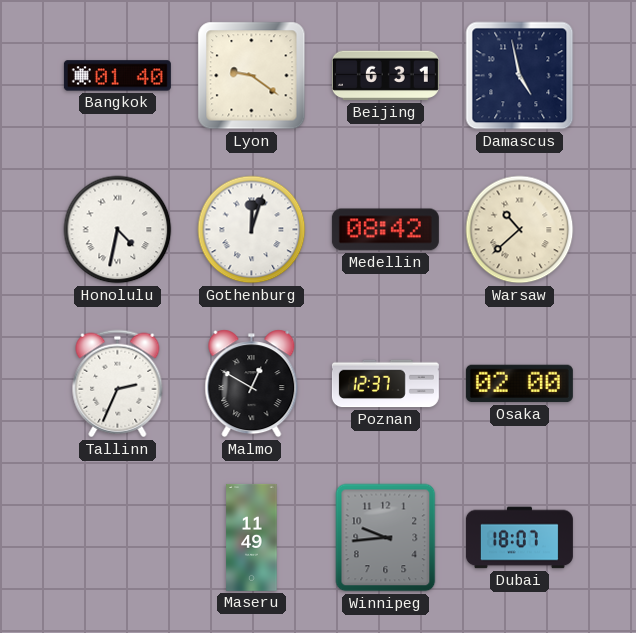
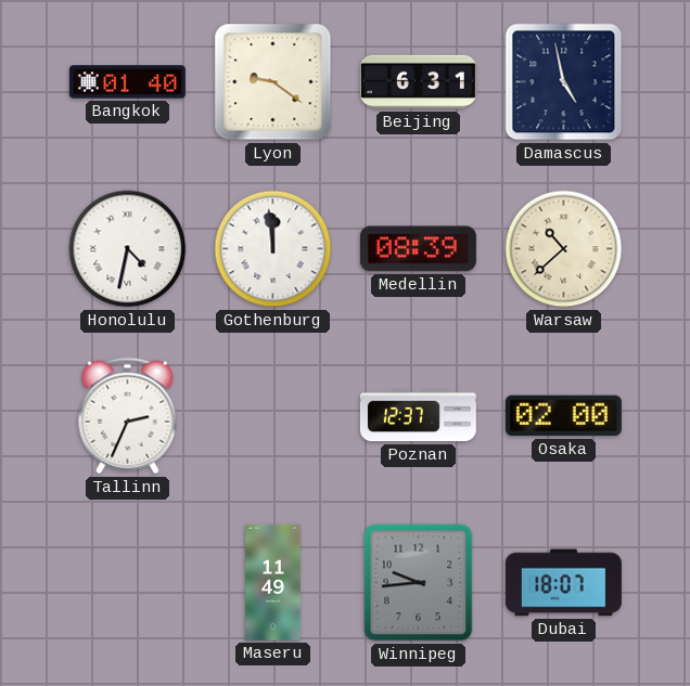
Gothenburg: 12:03 -> 11:59
Medellin: 08:42 -> 08:39
Malmo: 12:50 -> none
